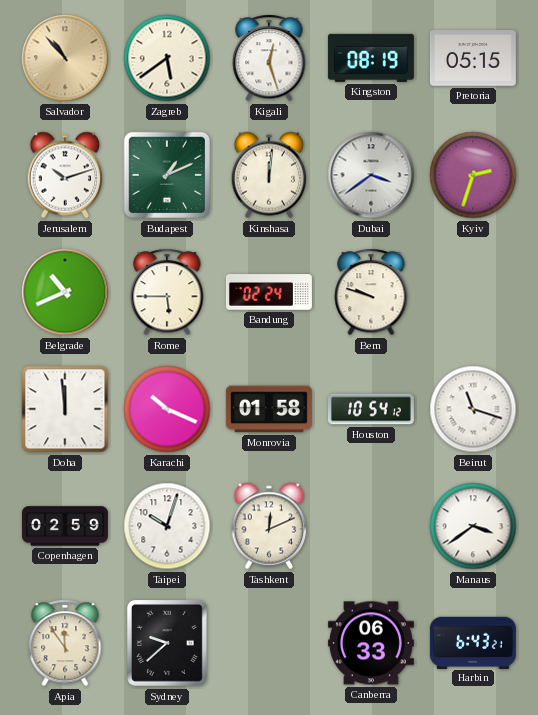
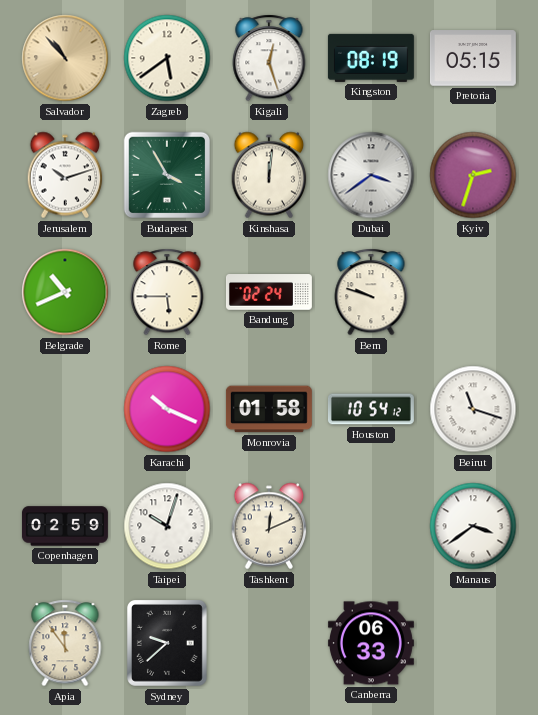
Budapest: 1:11 -> 3:55
Doha: 11:59 -> none
Harbin: 6:43 -> none
